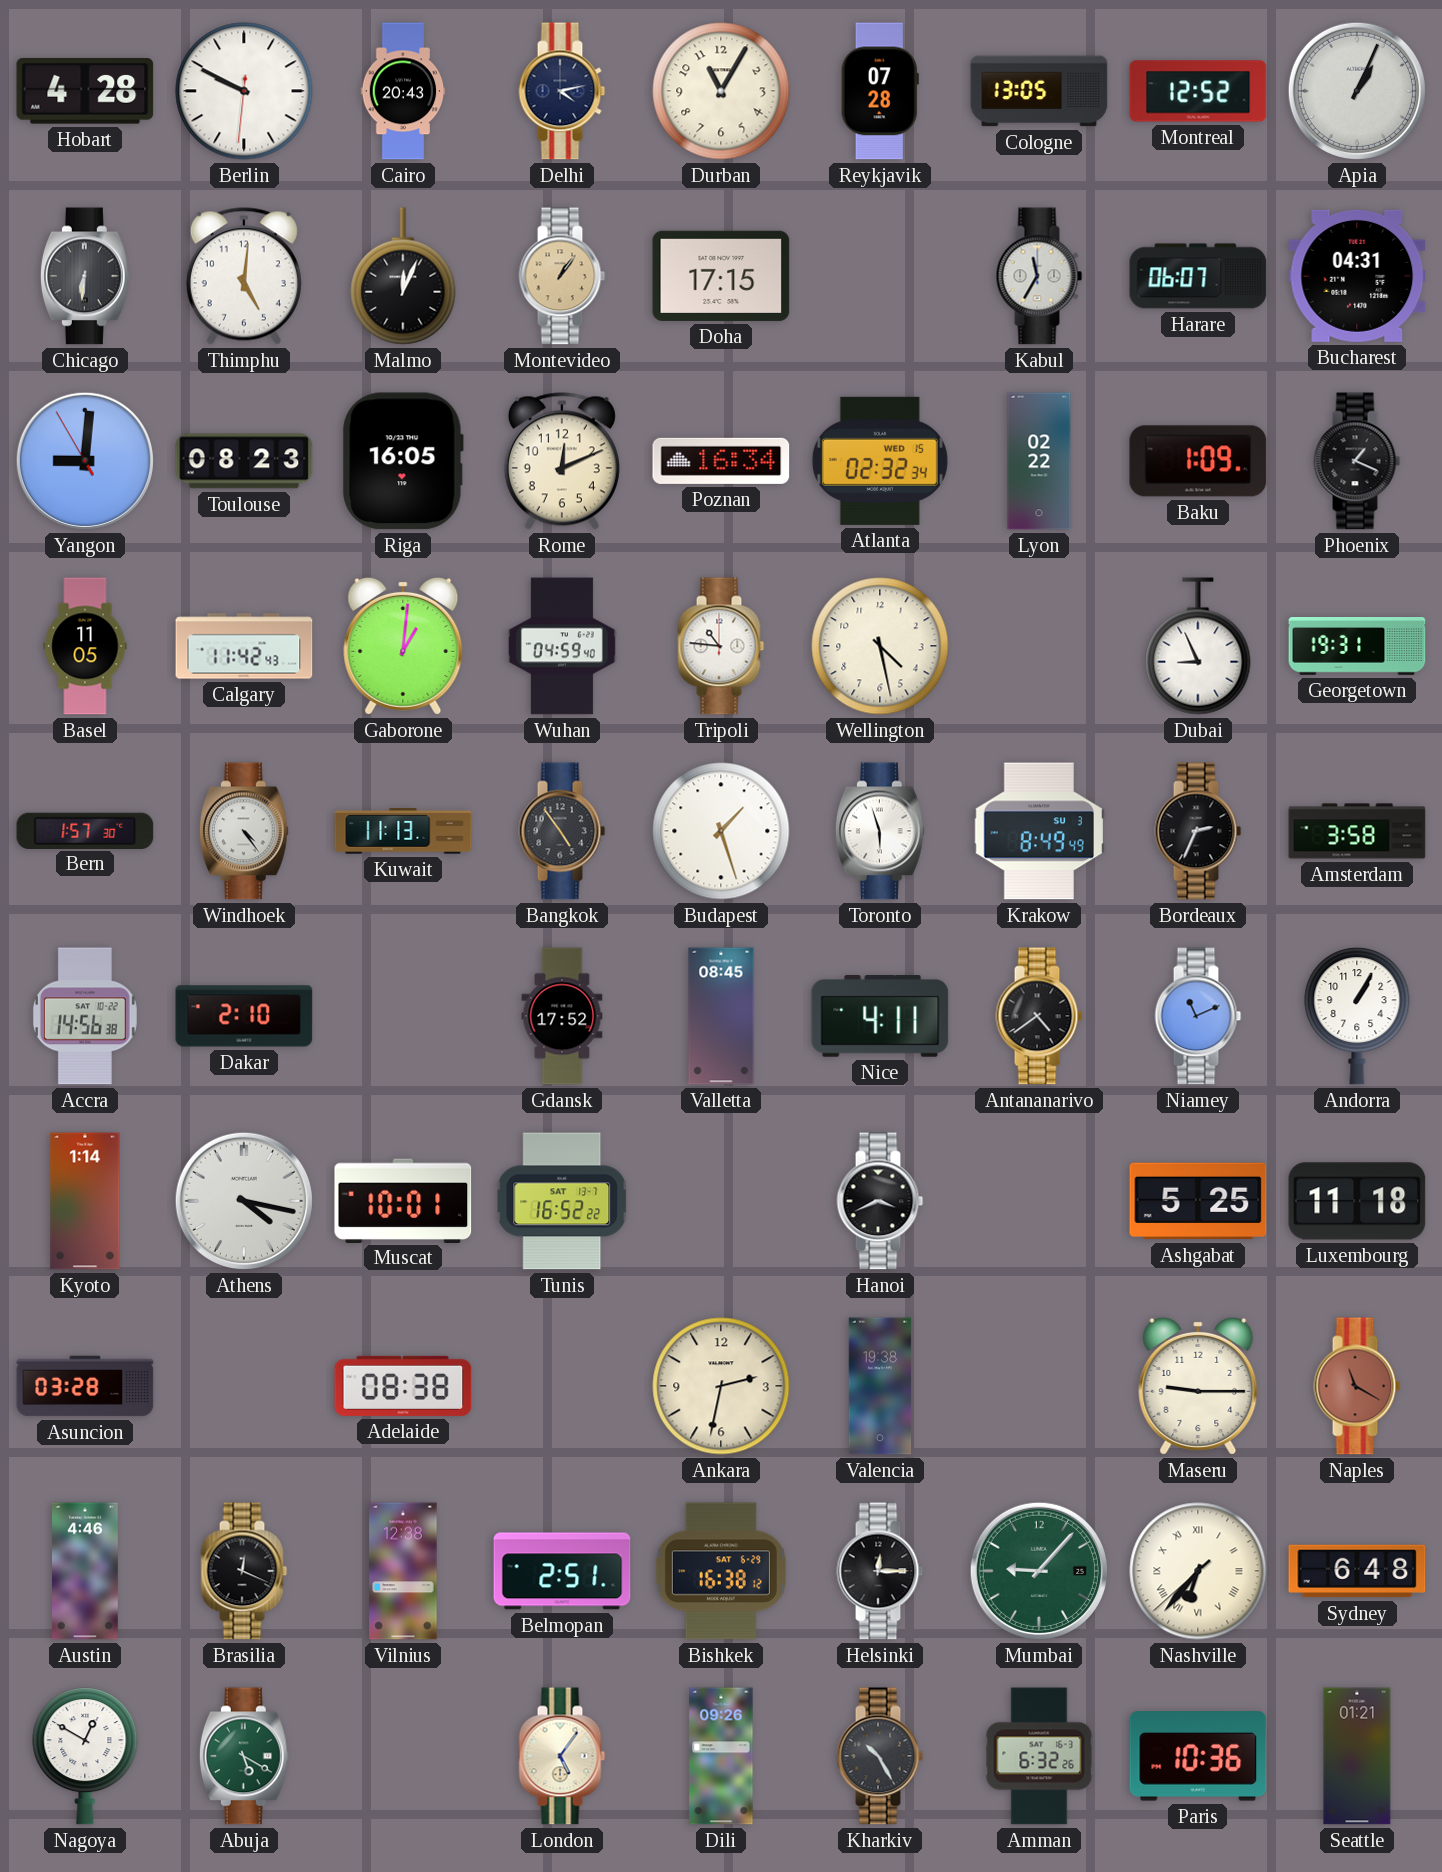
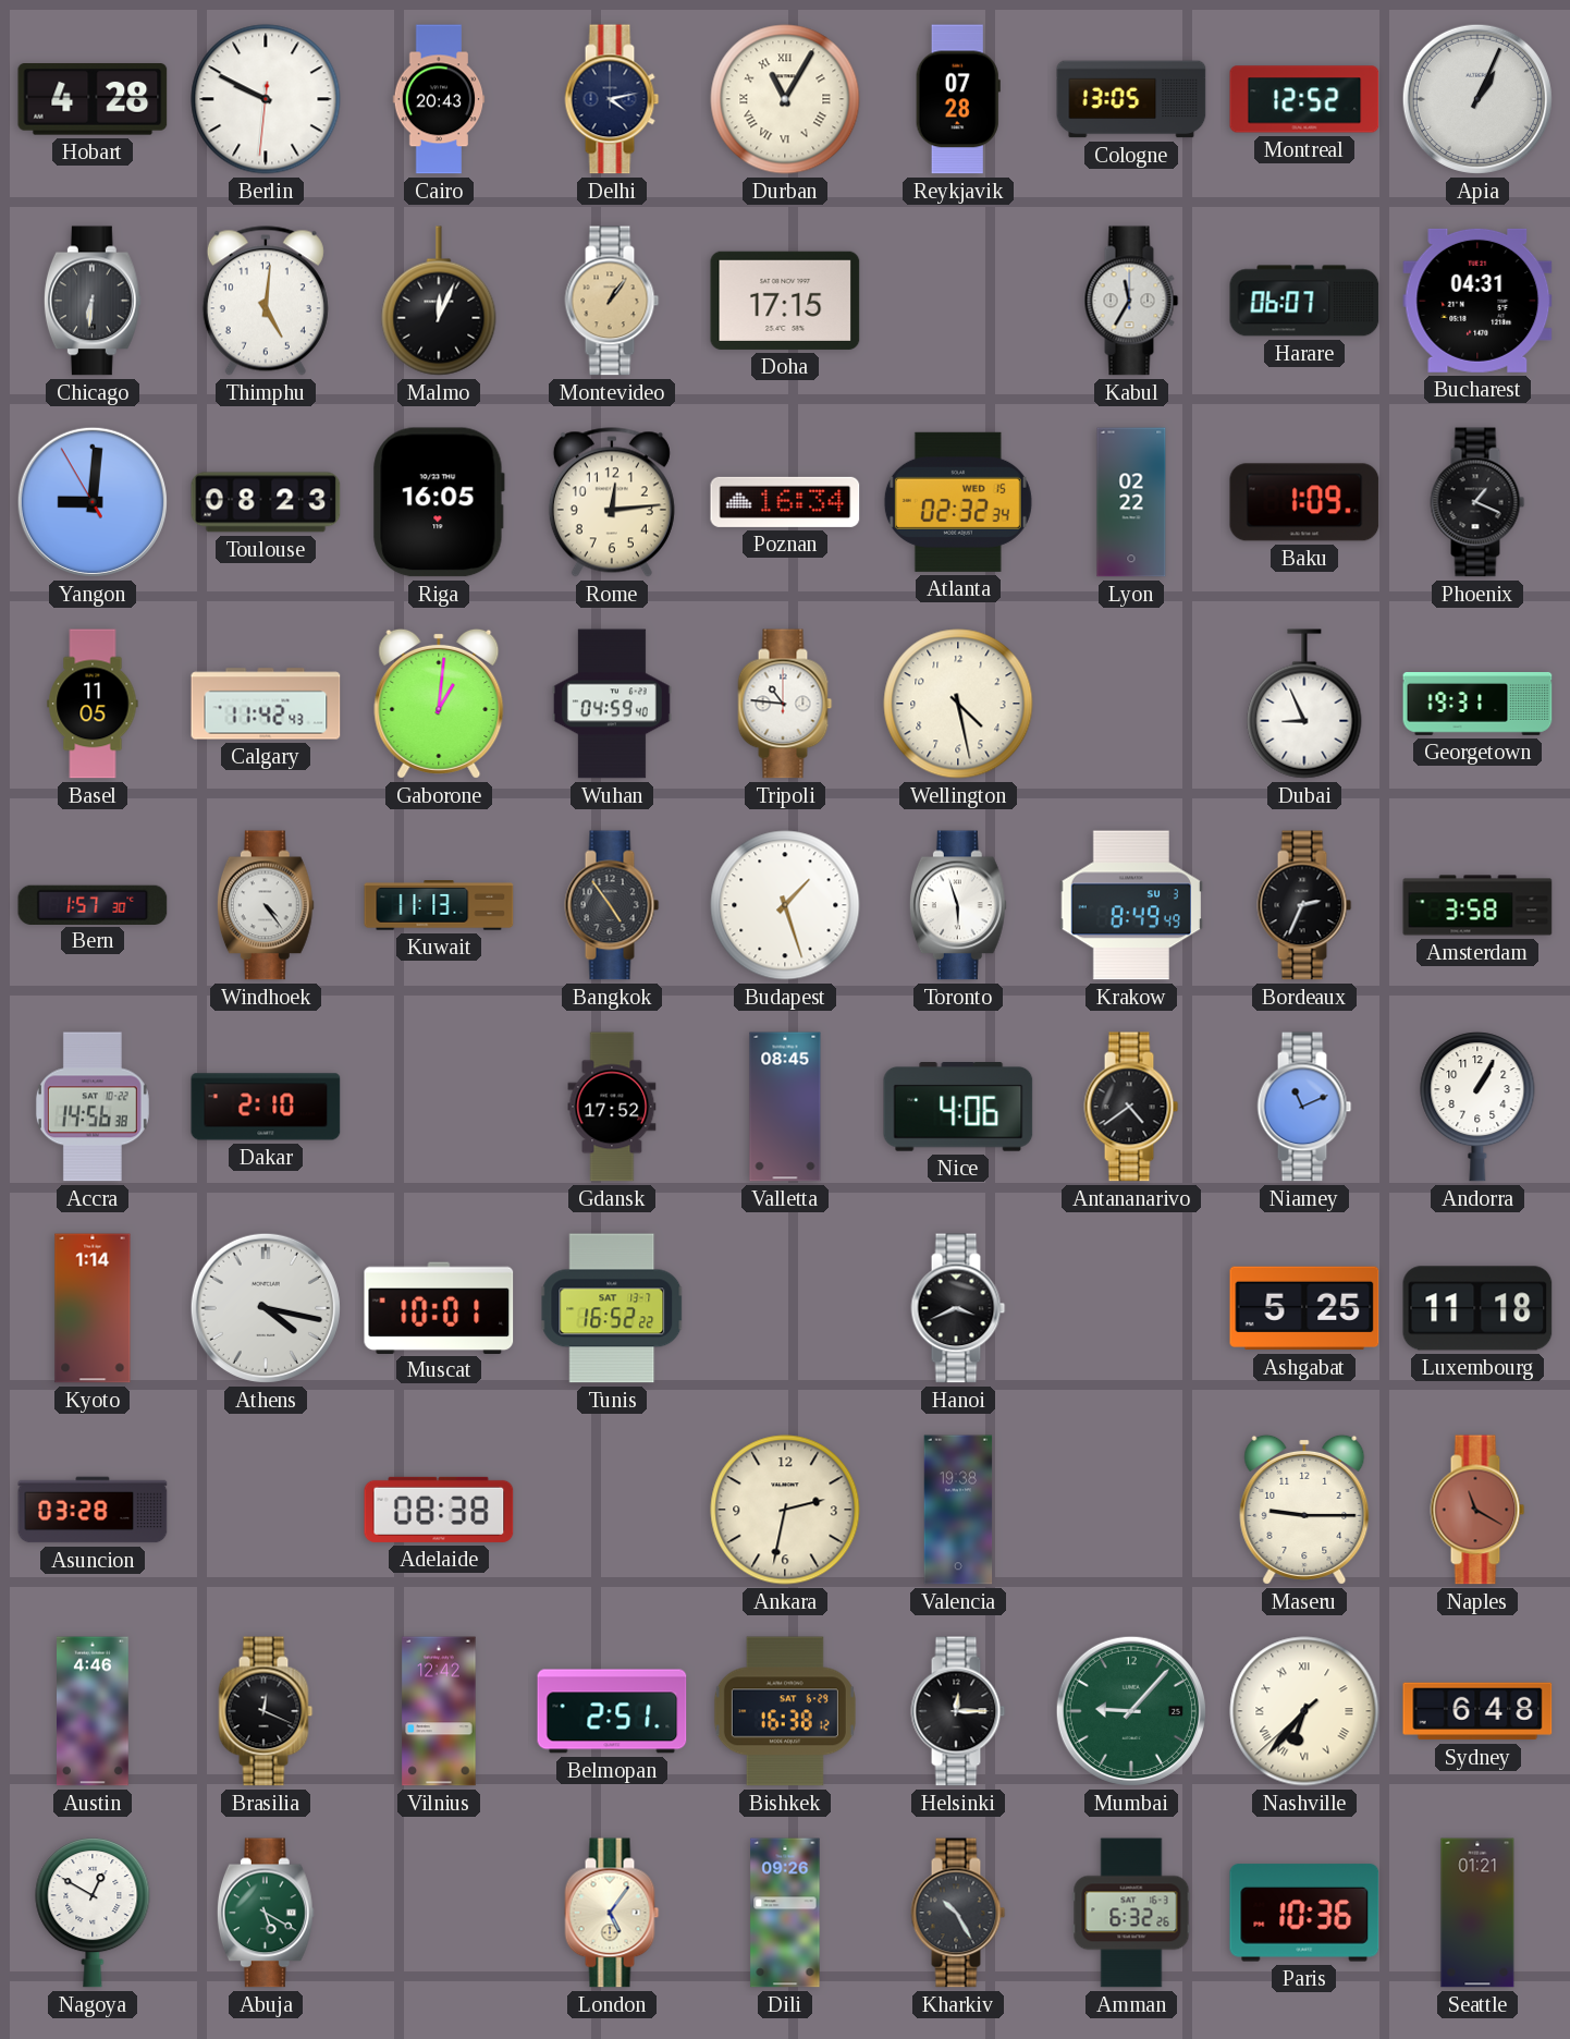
Durban numerals: Arabic -> Roman
Rome: 12:11 -> 12:14
Nice: 4:11 -> 4:06
Vilnius: 12:38 -> 12:42
